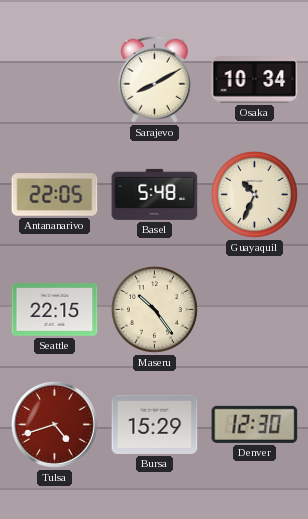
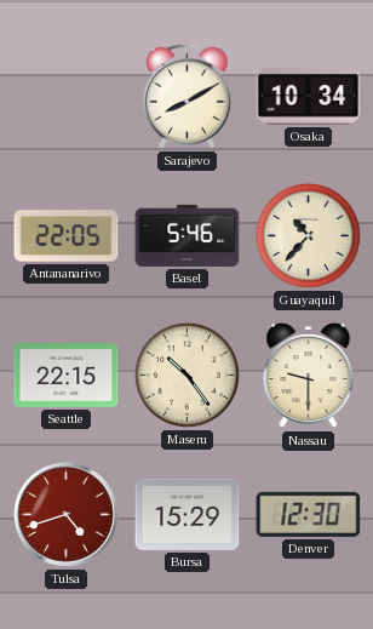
Basel: 5:48 -> 5:46
Guayaquil: 10:34 -> 10:37
Nassau: none -> 9:30
